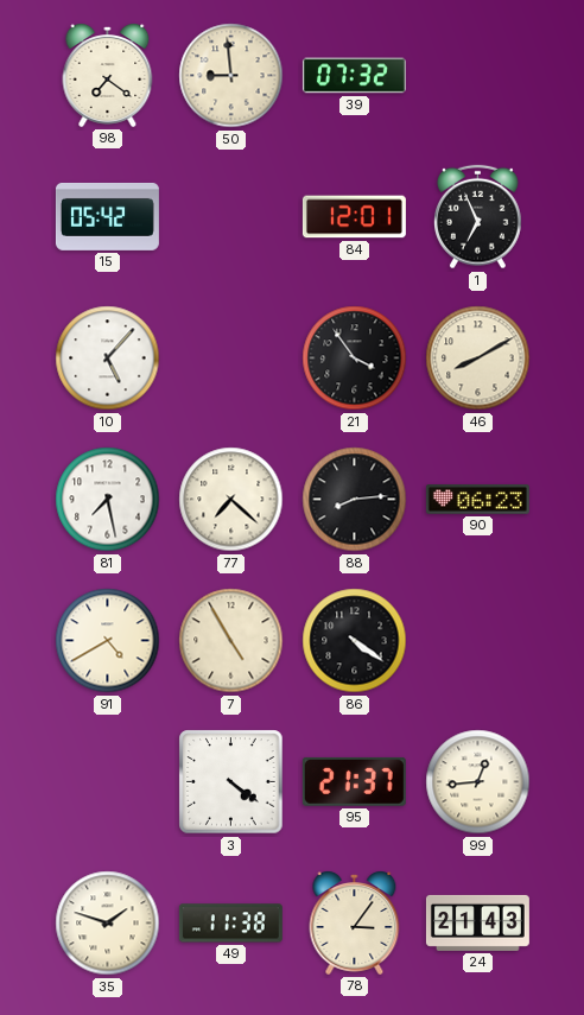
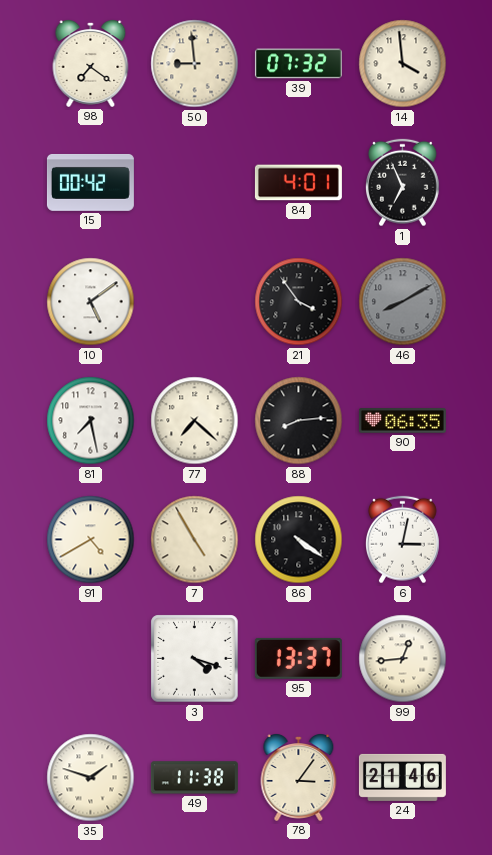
14: none -> 3:59
15: 05:42 -> 00:42
84: 12:01 -> 4:01
10: 5:07 -> 5:09
46 dial: cream -> grey
90: 06:23 -> 06:35
6: none -> 3:02
3: 4:21 -> 4:18
95: 21:37 -> 13:37
24: 21:43 -> 21:46
